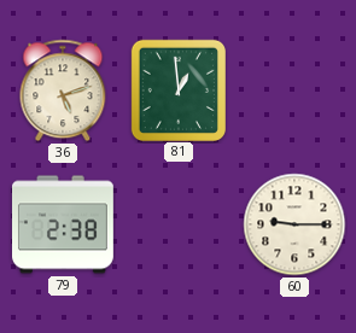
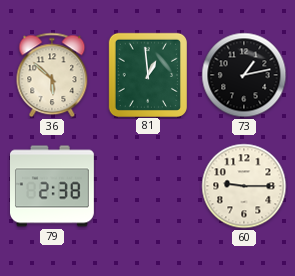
36: 5:12 -> 5:52
73: none -> 1:13
